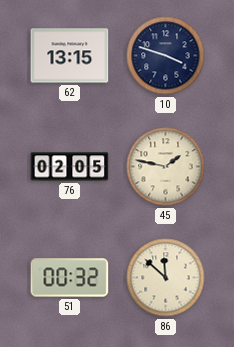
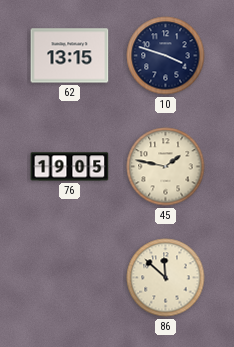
76: 02:05 -> 19:05
51: 00:32 -> none
